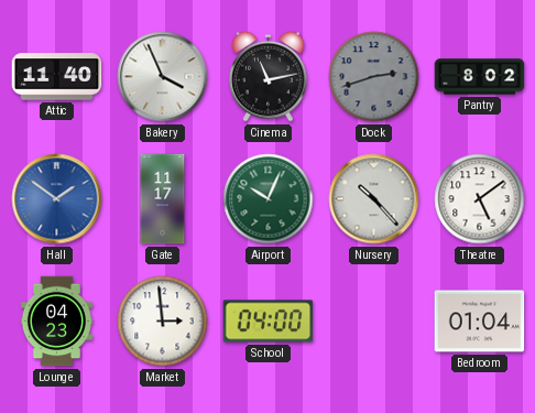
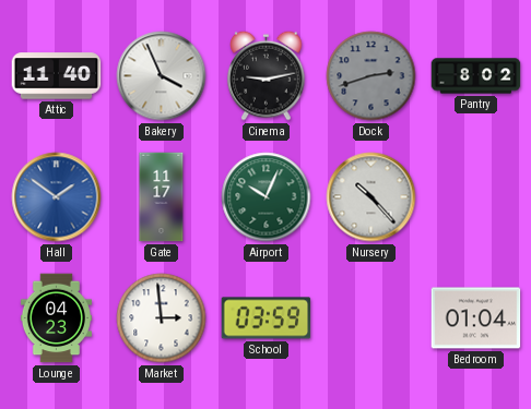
Cinema: 11:13 -> 9:13
Theatre: 5:09 -> none
School: 04:00 -> 03:59
